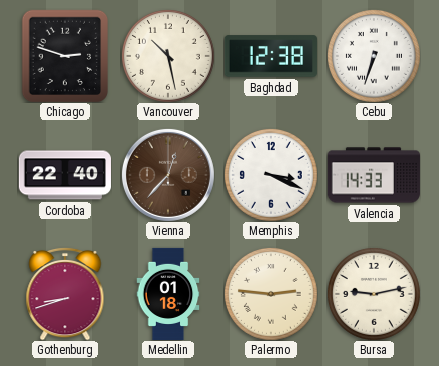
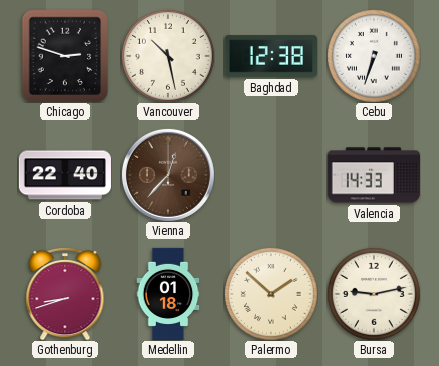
Memphis: 3:19 -> none
Palermo: 2:46 -> 1:52
